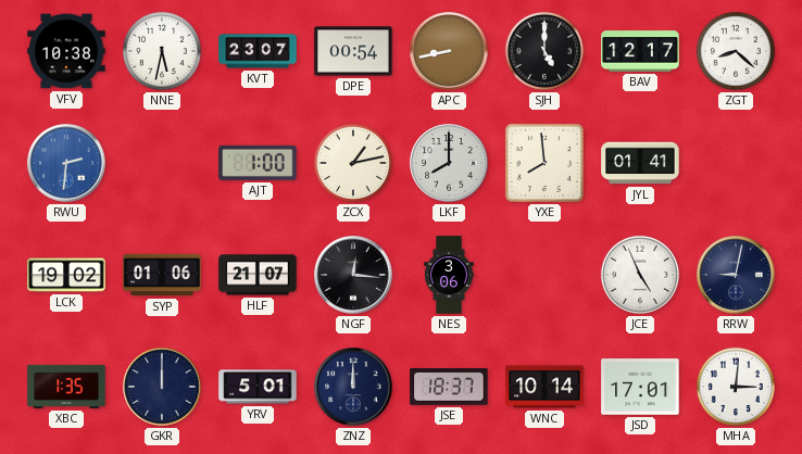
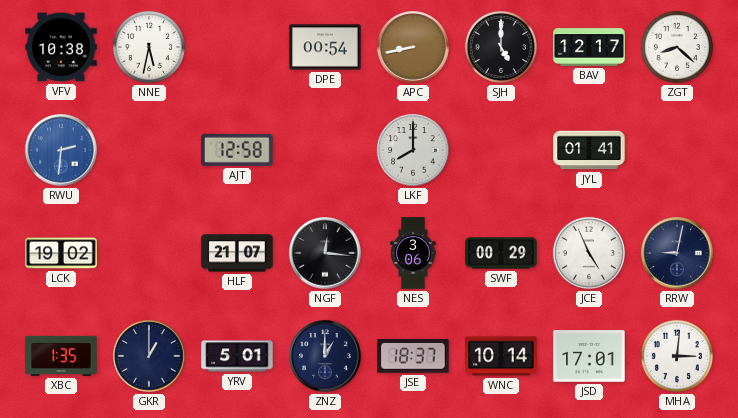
KVT: 23:07 -> none
AJT: 1:00 -> 12:58
ZCX: 1:13 -> none
YXE: 7:59 -> none
SYP: 01:06 -> none
SWF: none -> 00:29
GKR: 12:00 -> 1:00
ZNZ: 12:00 -> 1:00
